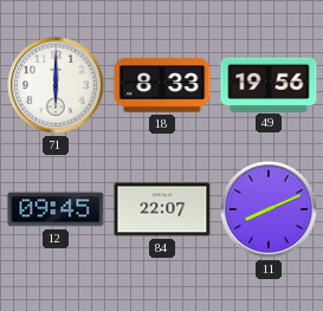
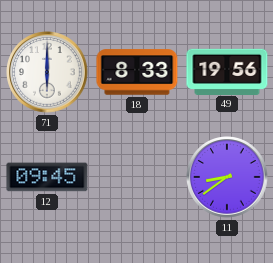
84: 22:07 -> none
11: 8:11 -> 8:39
